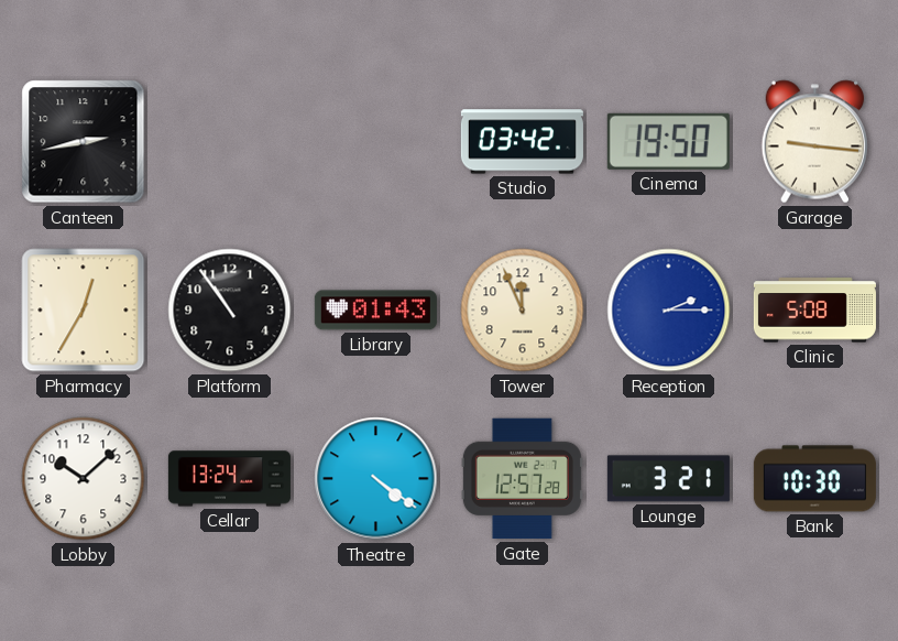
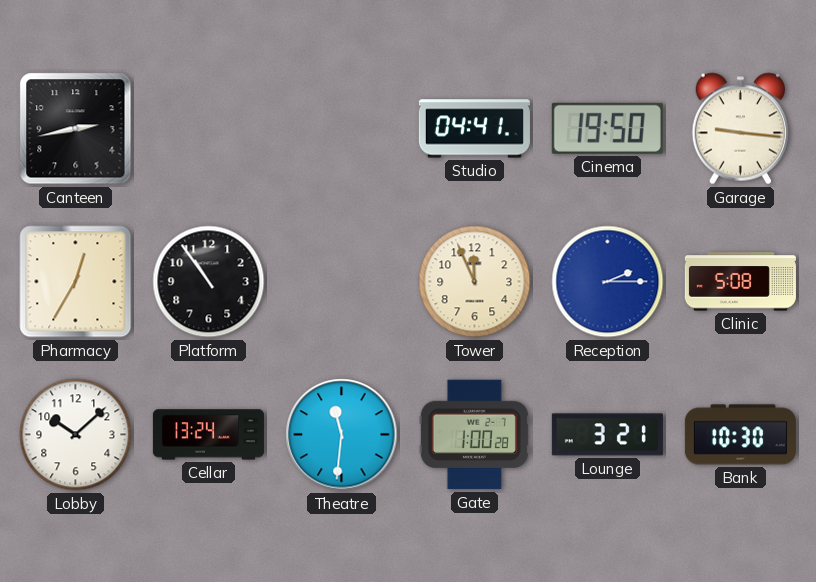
Studio: 03:42 -> 04:41
Library: 01:43 -> none
Theatre: 4:21 -> 11:31
Gate: 12:57 -> 1:00
